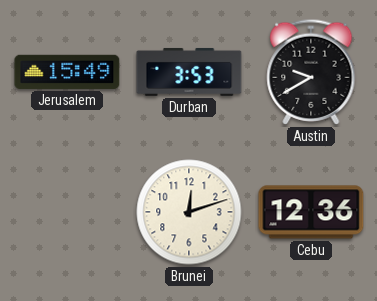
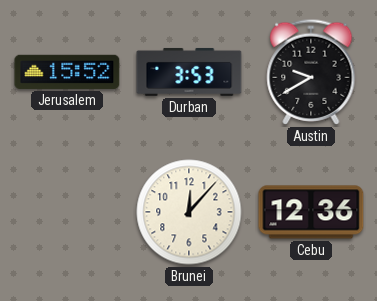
Jerusalem: 15:49 -> 15:52
Brunei: 12:12 -> 12:07
